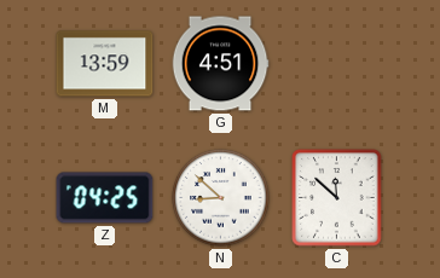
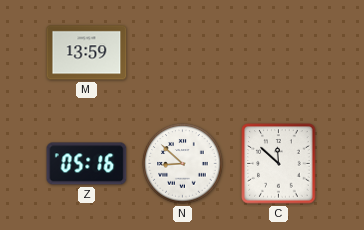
G: 4:51 -> none
Z: 04:25 -> 05:16
